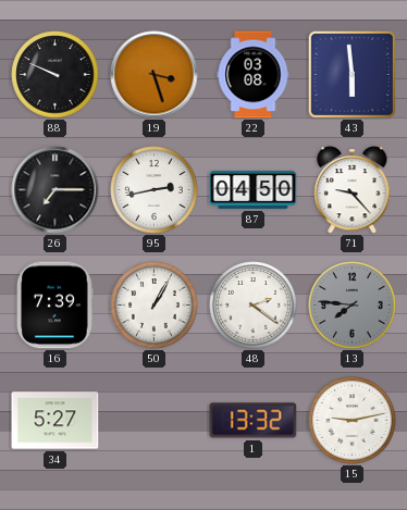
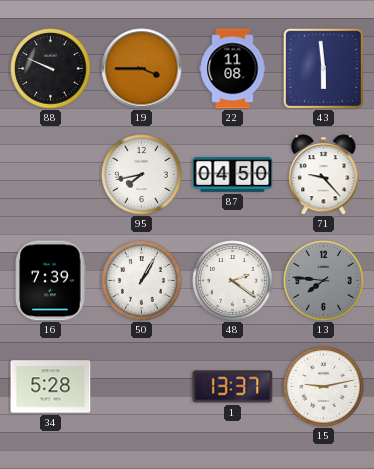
19: 3:27 -> 3:45
22: 03:08 -> 11:08
26: 7:15 -> none
95: 2:43 -> 7:43
34: 5:27 -> 5:28
1: 13:32 -> 13:37
